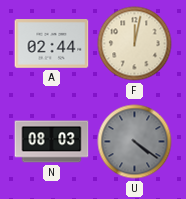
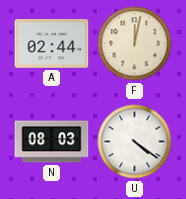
U dial: grey -> white
